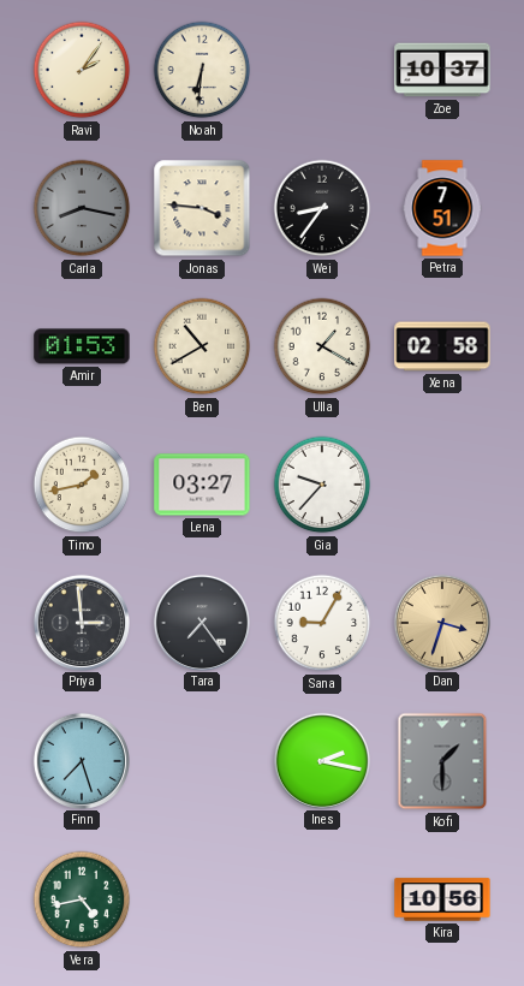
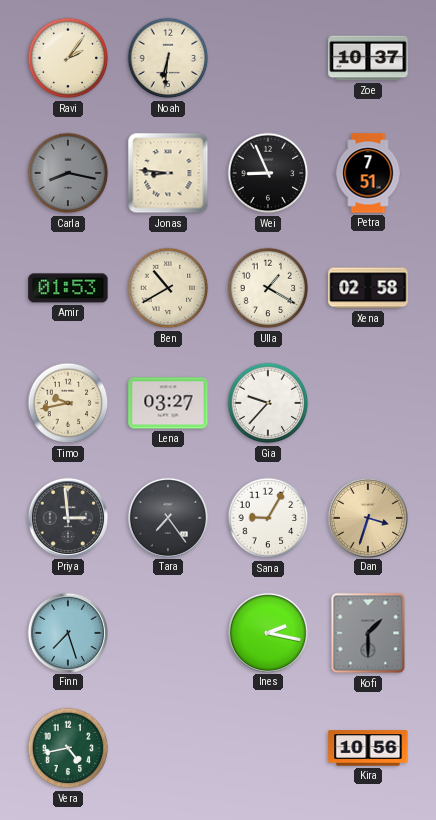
Jonas: 3:46 -> 8:46
Wei: 8:36 -> 8:56
Timo: 1:43 -> 9:43
